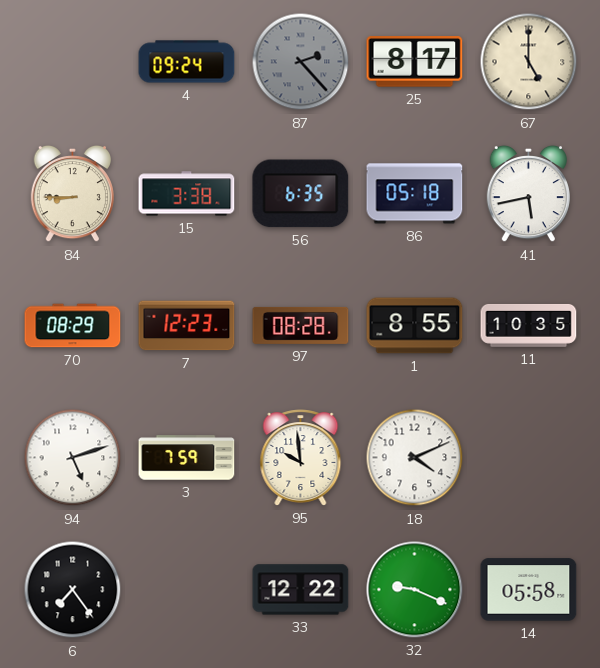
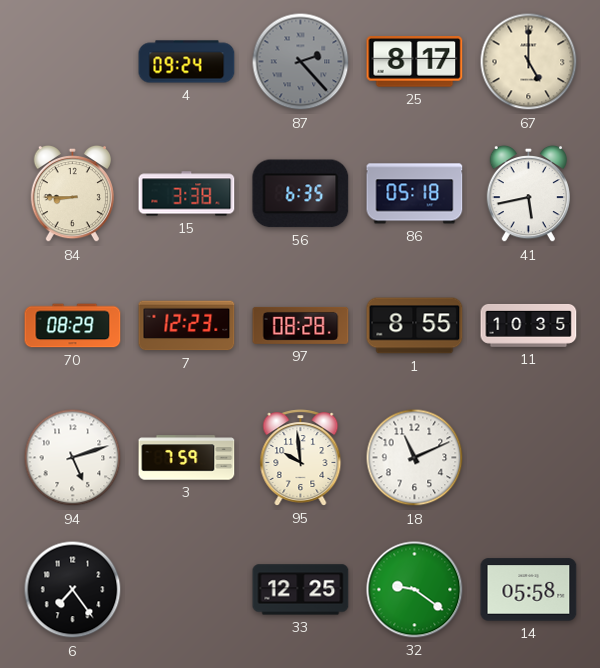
18: 4:11 -> 11:11
33: 12:22 -> 12:25
32: 9:19 -> 9:21
